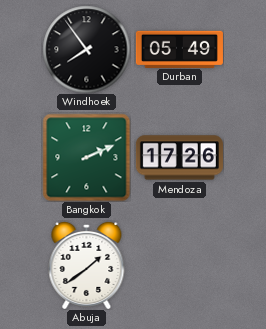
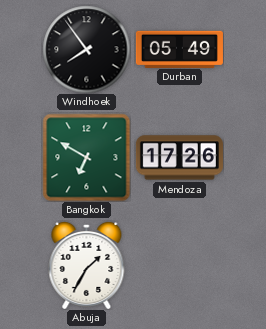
Bangkok: 2:11 -> 6:50
Abuja: 1:39 -> 1:35
